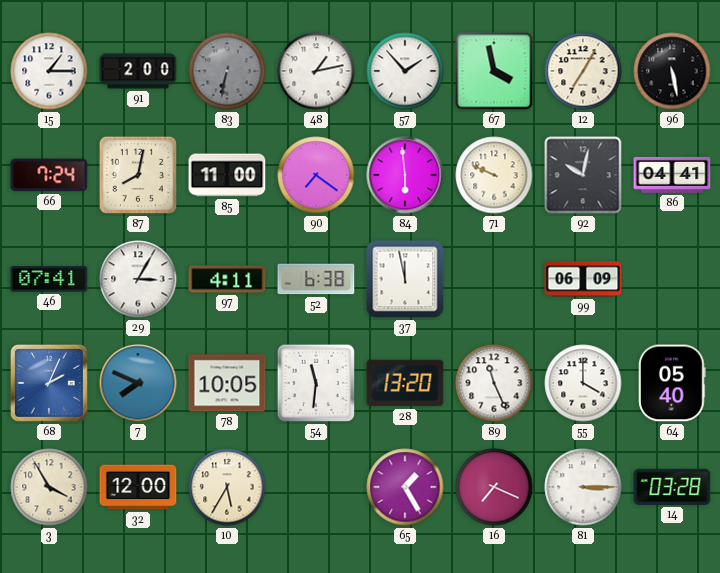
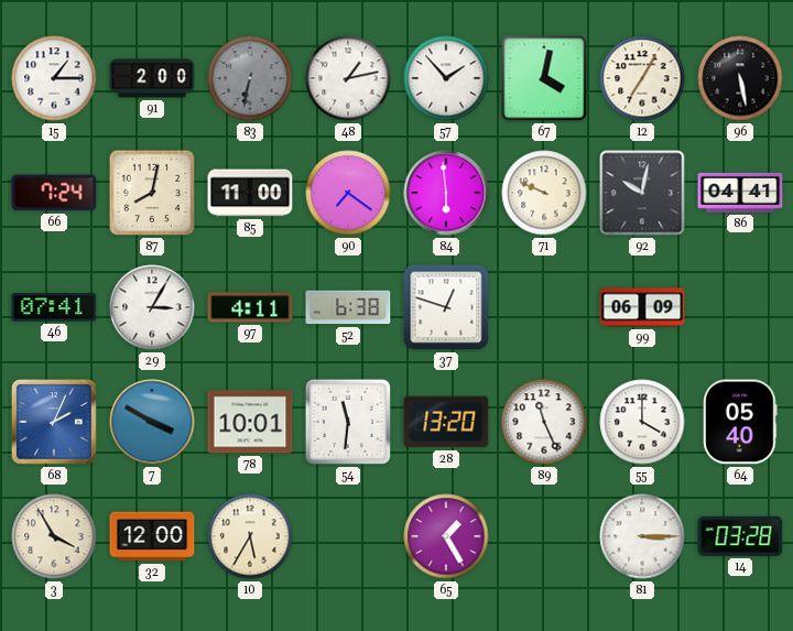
67: 3:58 -> 4:02
37: 11:58 -> 12:48
7: 7:49 -> 3:50
78: 10:05 -> 10:01
16: 7:19 -> none
